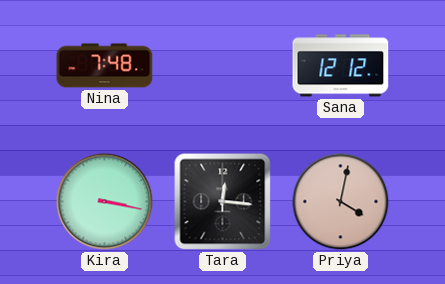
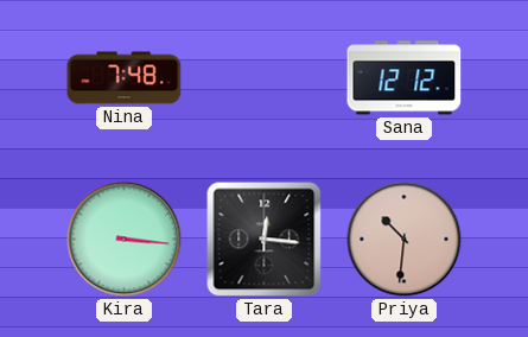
Kira: 3:17 -> 3:16
Priya: 4:02 -> 10:31
